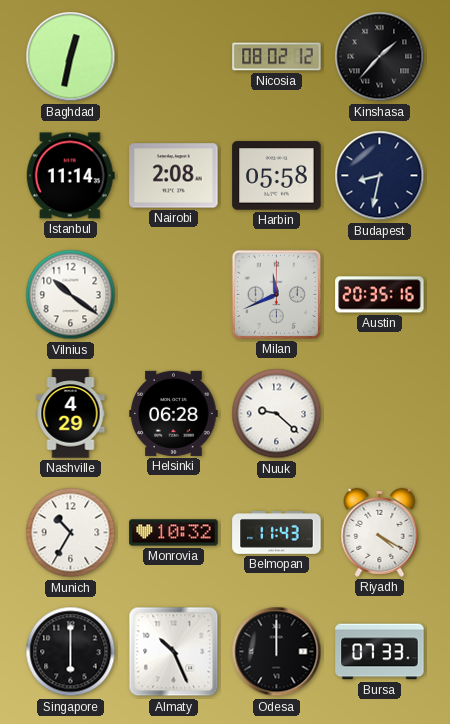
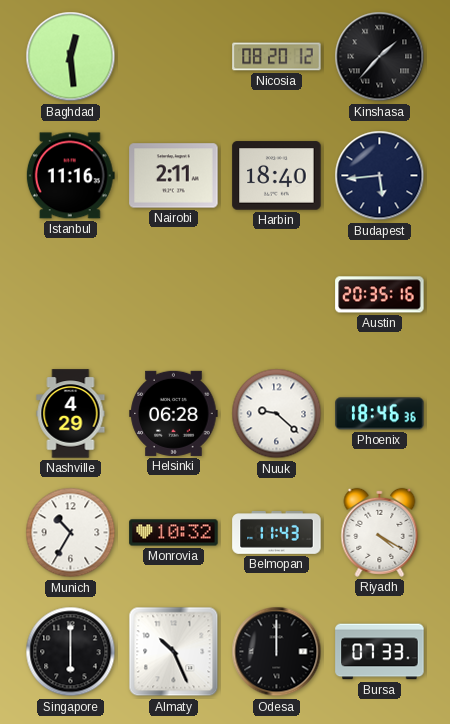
Baghdad: 12:32 -> 12:29
Nicosia: 08:02 -> 08:20
Istanbul: 11:14 -> 11:16
Nairobi: 2:08 -> 2:11
Harbin: 05:58 -> 18:40
Budapest: 8:32 -> 5:44
Vilnius: 10:21 -> none
Milan: 11:41 -> none
Phoenix: none -> 18:46
